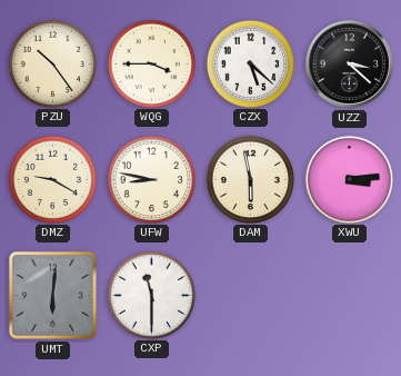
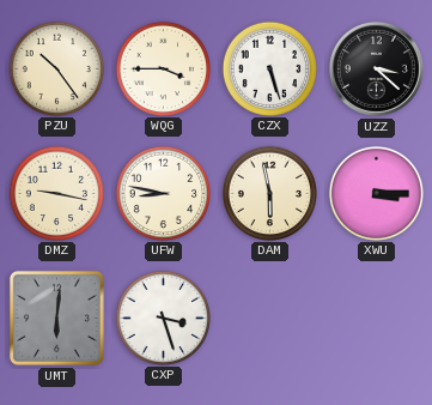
CZX: 5:22 -> 5:27
DMZ: 9:20 -> 9:17
XWU: 3:14 -> 3:15
CXP: 11:30 -> 3:27
